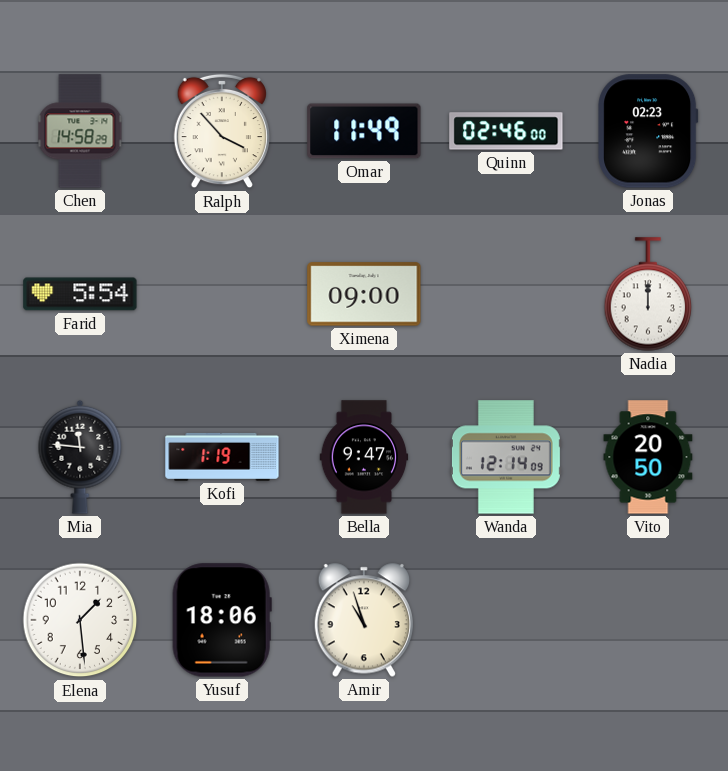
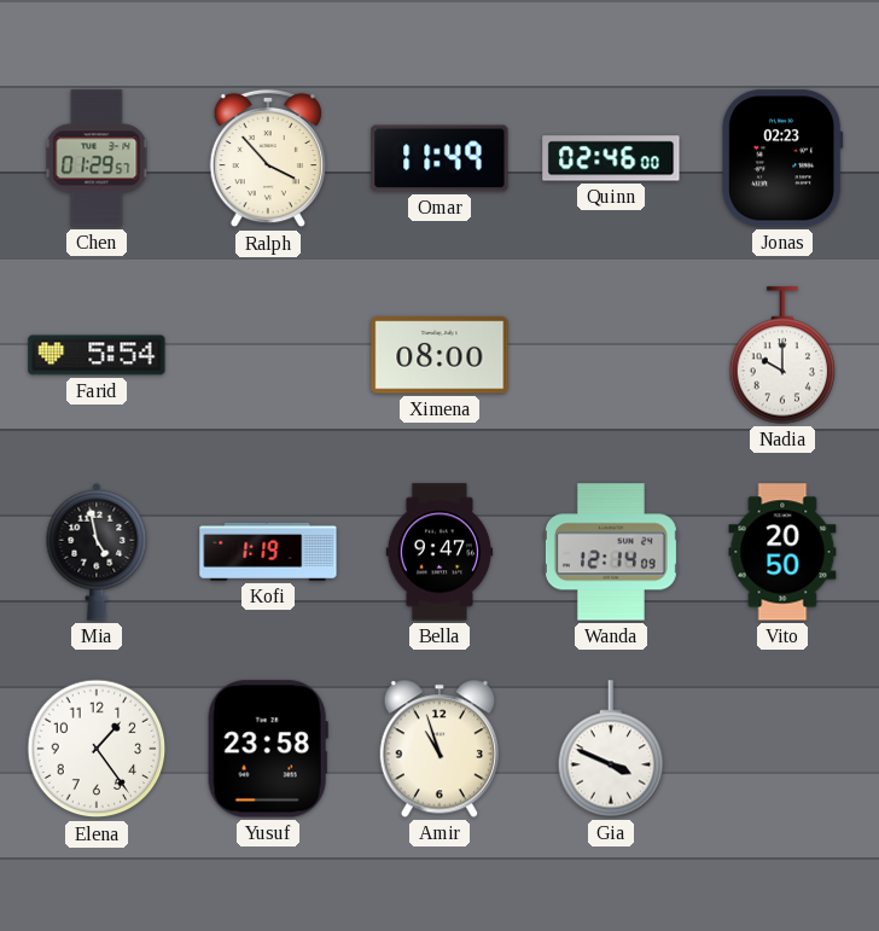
Chen: 14:58 -> 01:29
Ximena: 09:00 -> 08:00
Nadia: 12:00 -> 10:00
Mia: 11:46 -> 4:58
Elena: 1:29 -> 1:24
Yusuf: 18:06 -> 23:58
Gia: none -> 3:49
